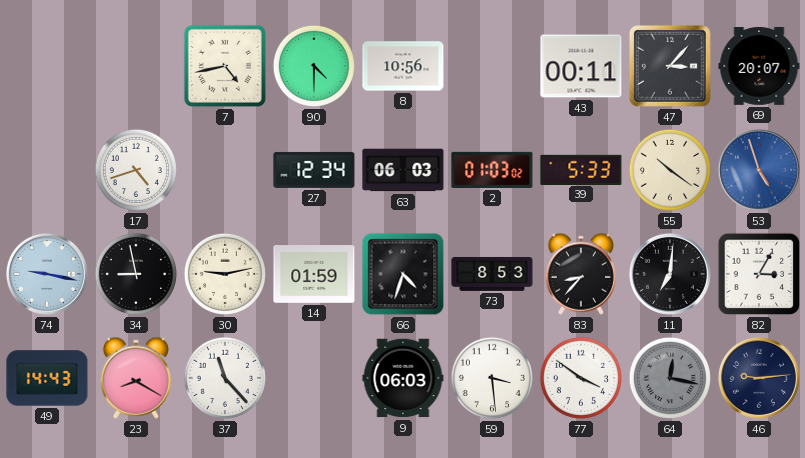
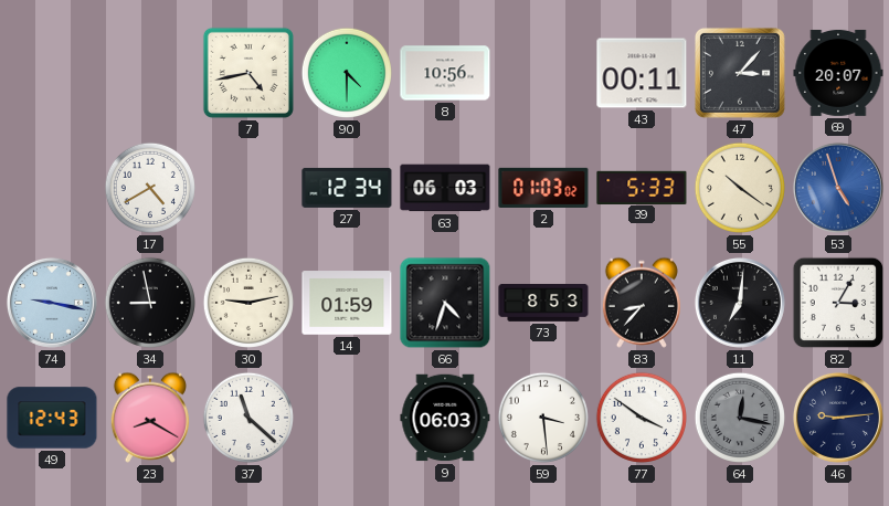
17: 4:42 -> 4:40
49: 14:43 -> 12:43
37: 11:23 -> 11:22
